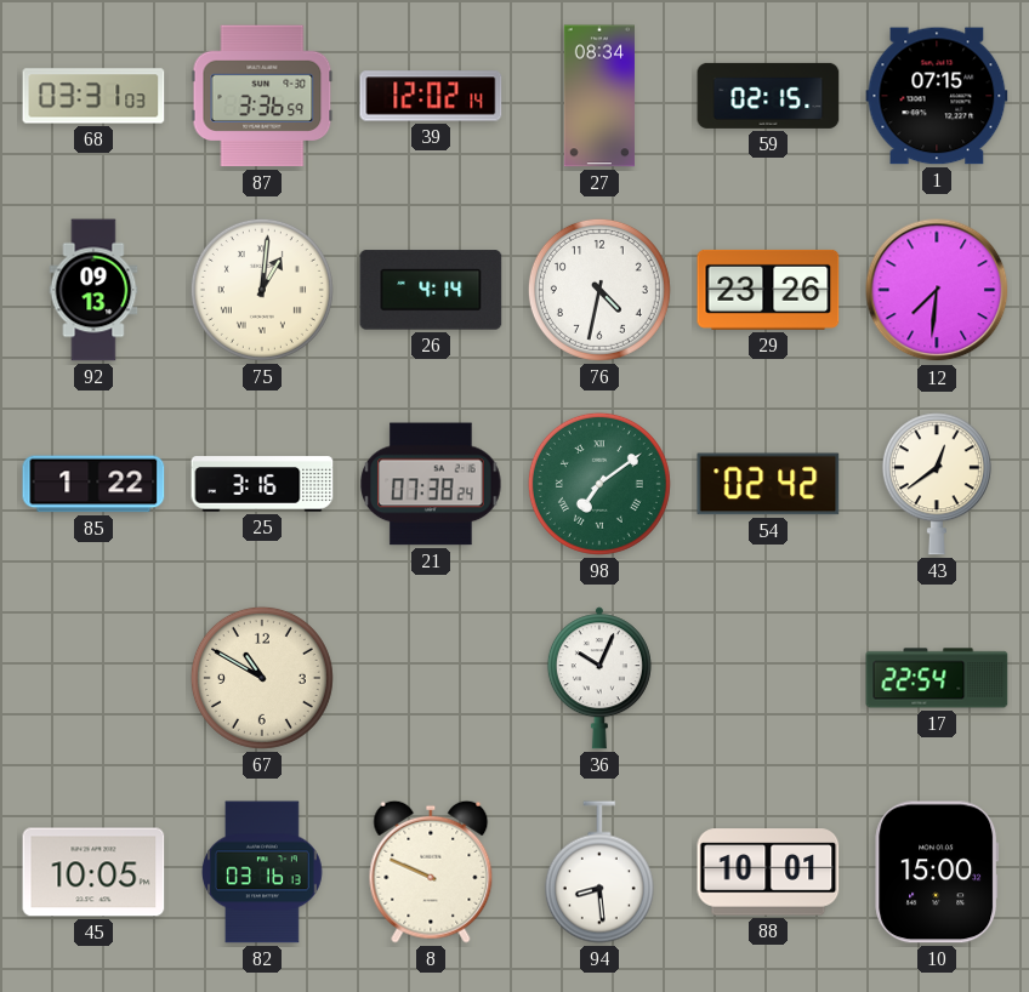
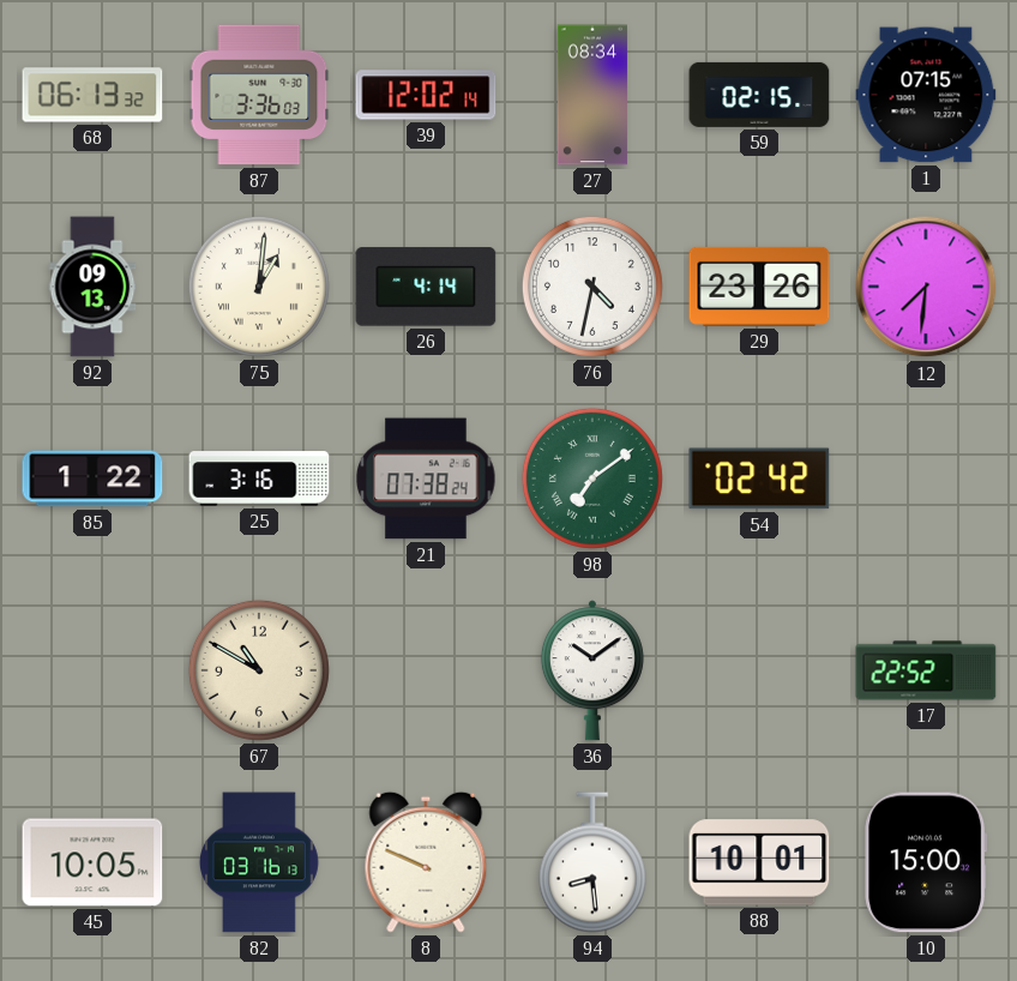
68: 03:31 -> 06:13
87: 3:36:59 -> 3:36:03
43: 12:39 -> none
36: 10:04 -> 10:09
17: 22:54 -> 22:52
